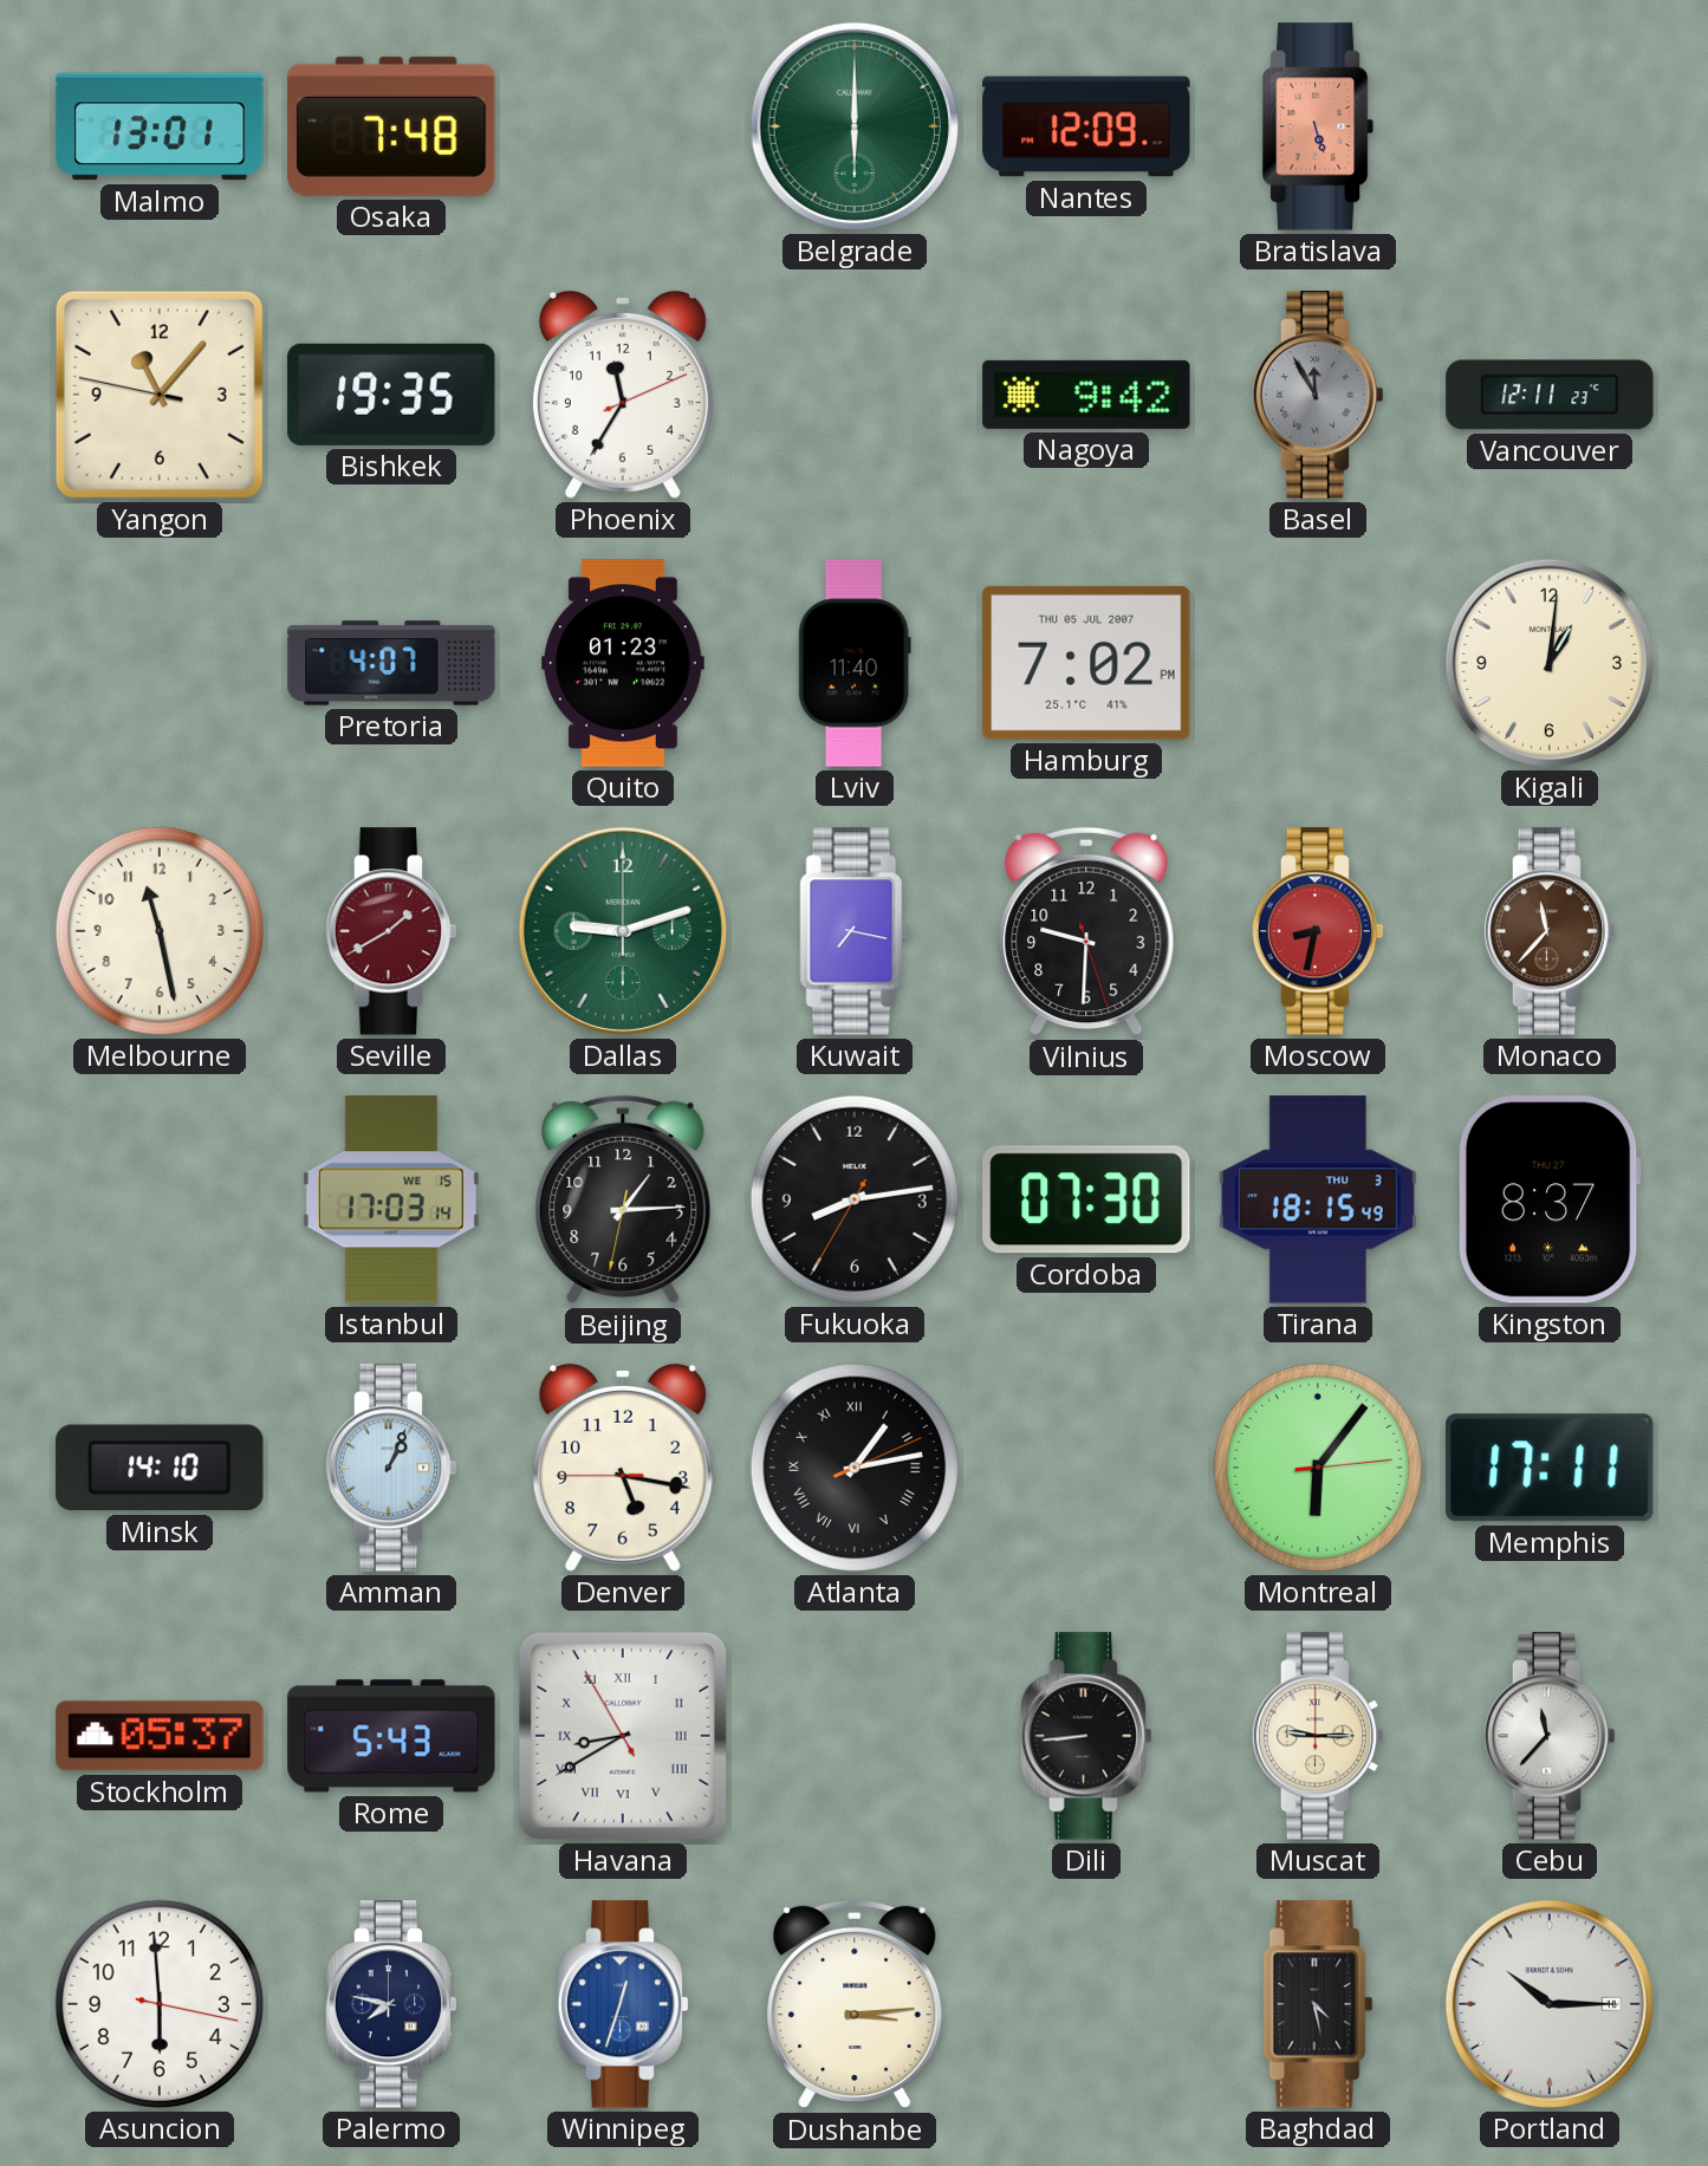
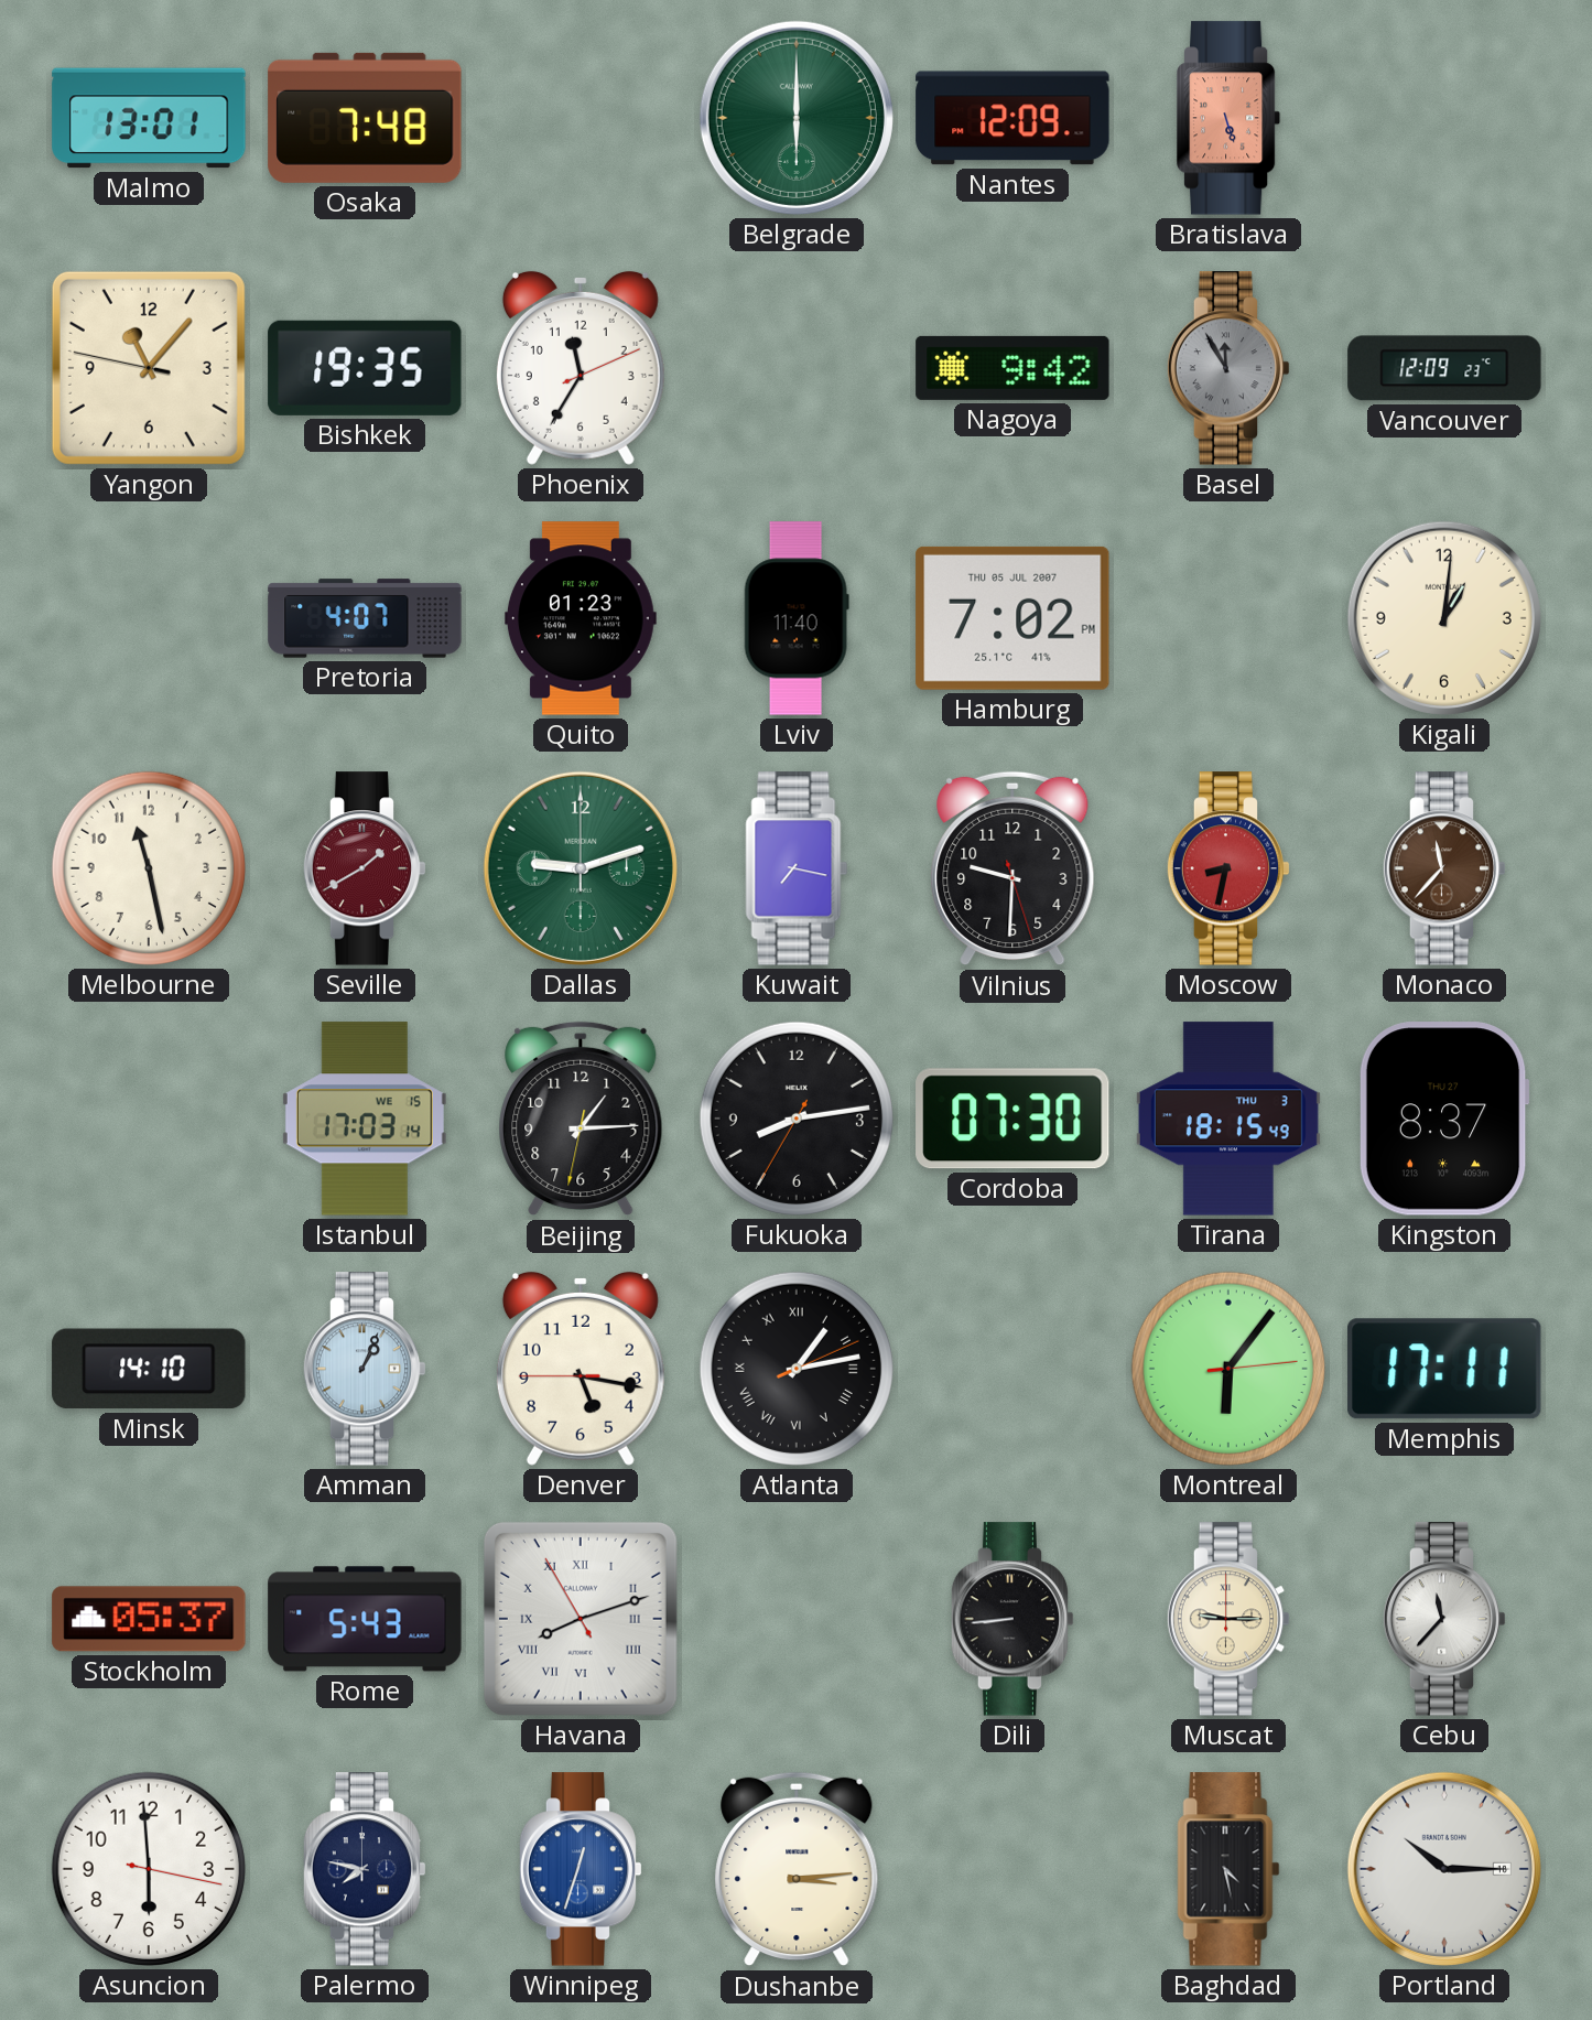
Vancouver: 12:11 -> 12:09
Havana: 8:39 -> 8:11
